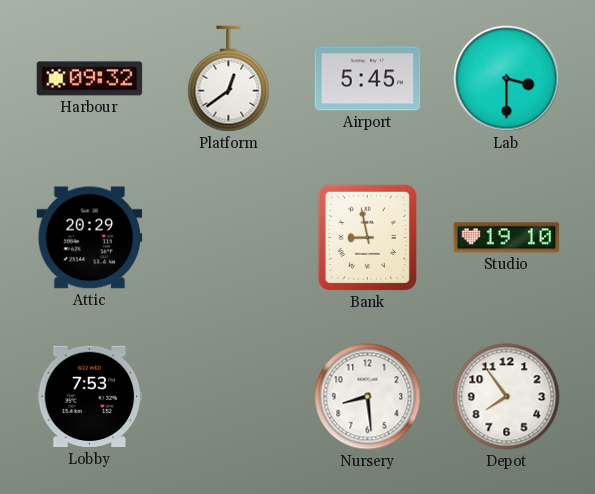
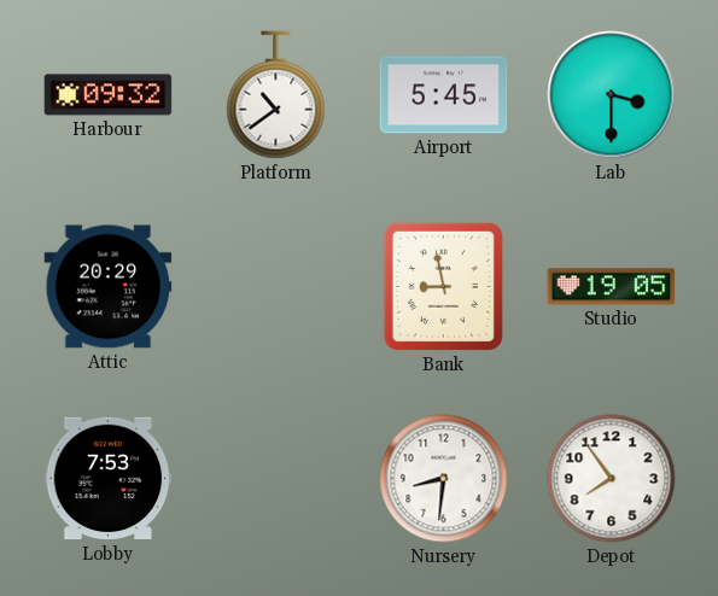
Platform: 12:39 -> 10:39
Studio: 19:10 -> 19:05
Nursery: 8:29 -> 8:31
